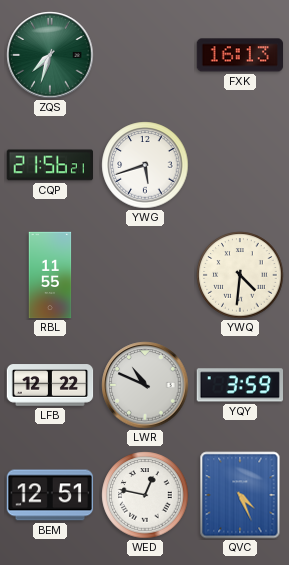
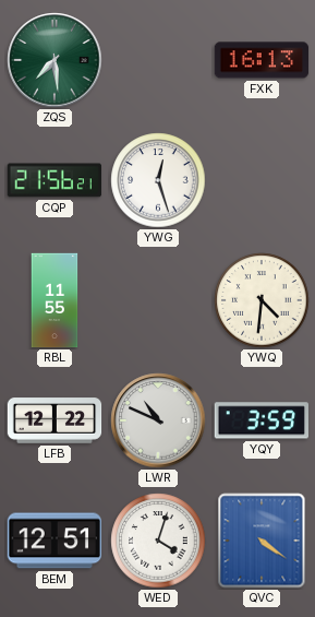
ZQS: 7:33 -> 7:29
YWG: 5:42 -> 12:27
WED: 12:47 -> 4:03
QVC: 4:26 -> 4:21
